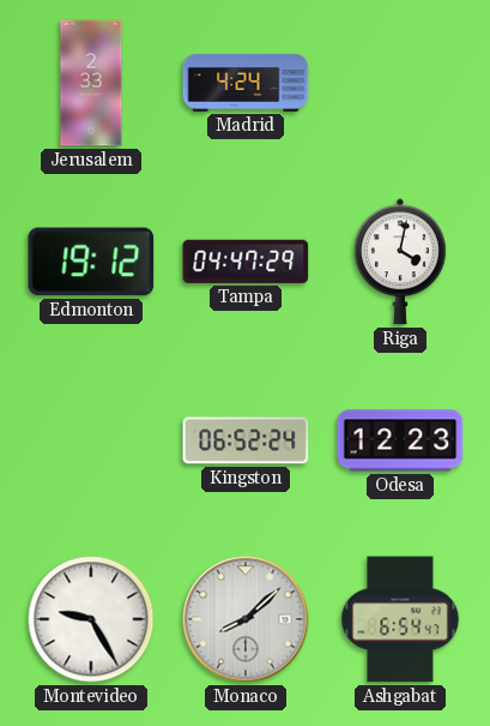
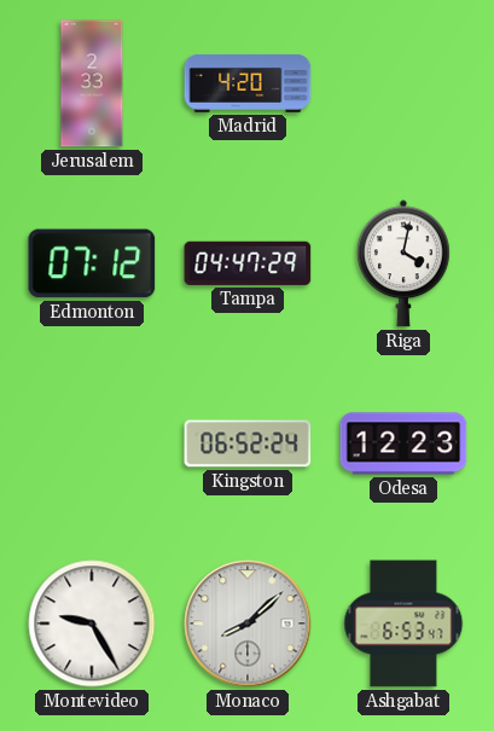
Madrid: 4:24 -> 4:20
Edmonton: 19:12 -> 07:12
Ashgabat: 6:54 -> 6:53
